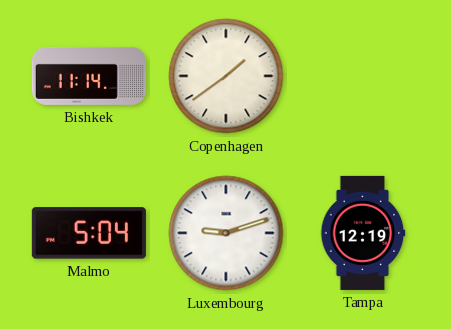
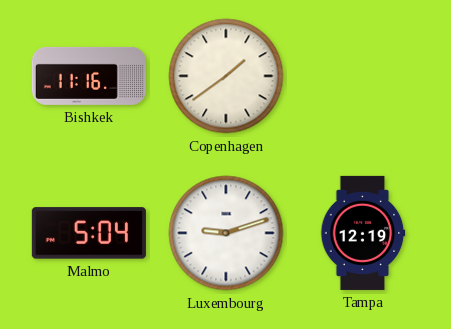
Bishkek: 11:14 -> 11:16
